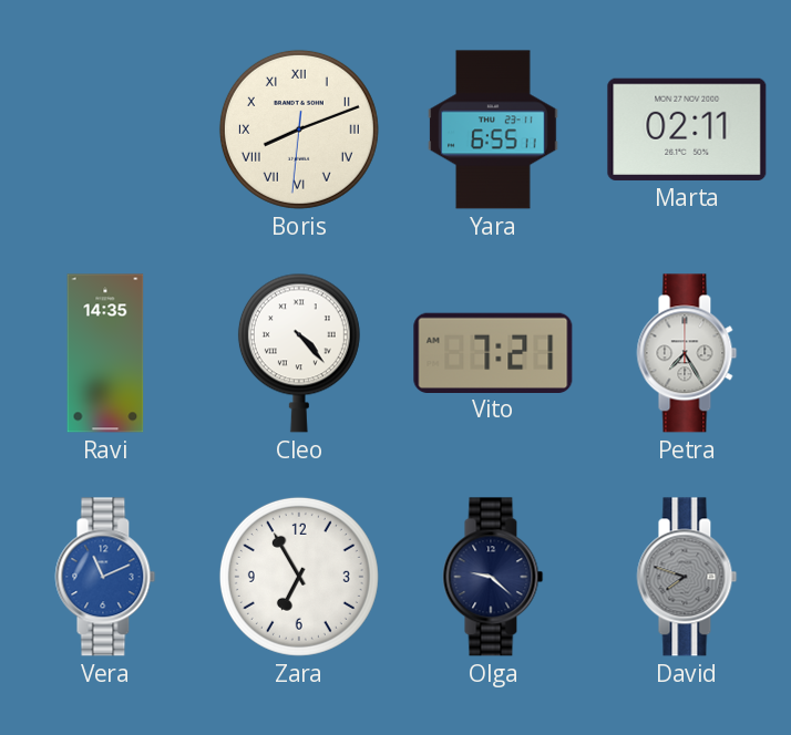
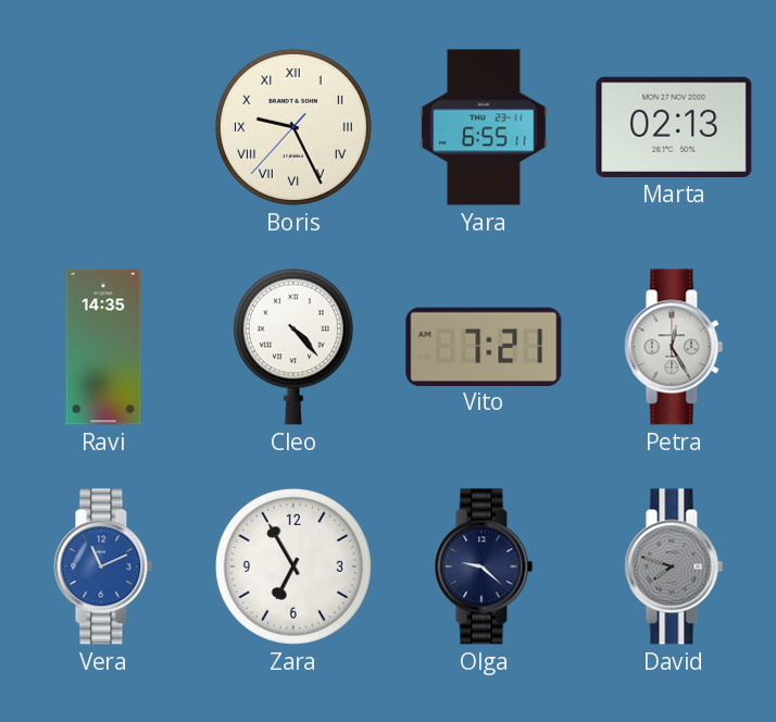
Boris: 8:11 -> 9:25
Marta: 02:11 -> 02:13
Petra: 7:25 -> 12:25
